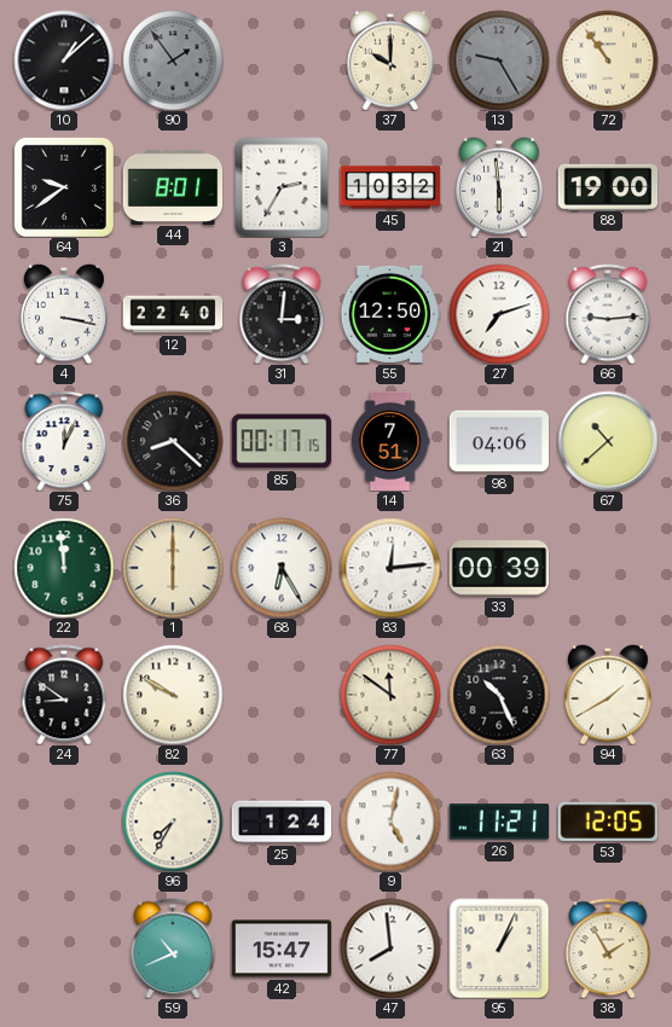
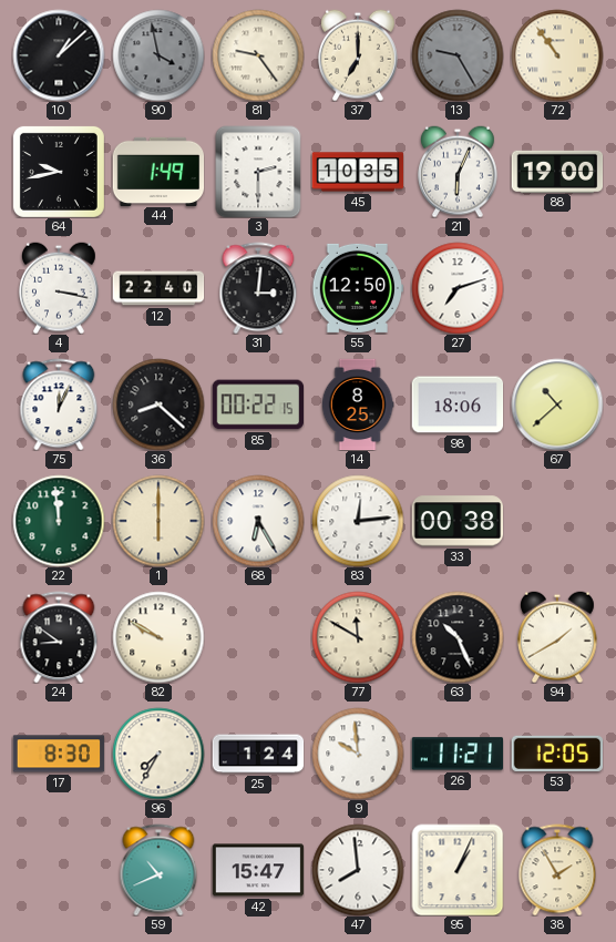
90: 1:54 -> 3:58
81: none -> 9:24
37: 10:00 -> 7:00
64: 9:39 -> 9:43
44: 8:01 -> 1:49
3: 2:35 -> 2:30
45: 10:32 -> 10:35
21: 5:59 -> 6:04
66: 9:14 -> none
85: 00:17 -> 00:22
14: 7:51 -> 8:25
98: 04:06 -> 18:06
33: 00:39 -> 00:38
77: 11:51 -> 11:50
17: none -> 8:30
9: 5:02 -> 9:59
